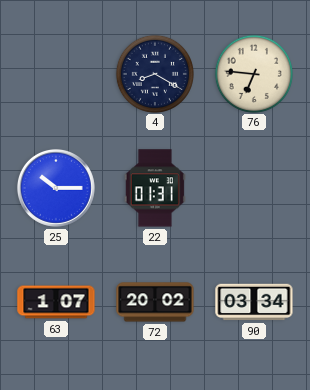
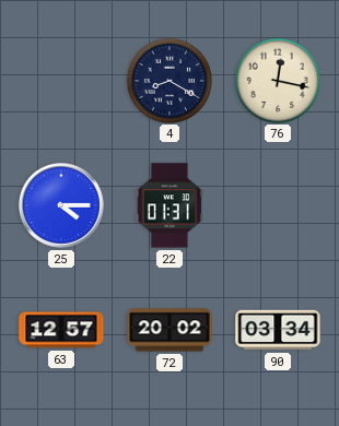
76: 6:46 -> 12:17
25: 10:15 -> 4:15
63: 1:07 -> 12:57
